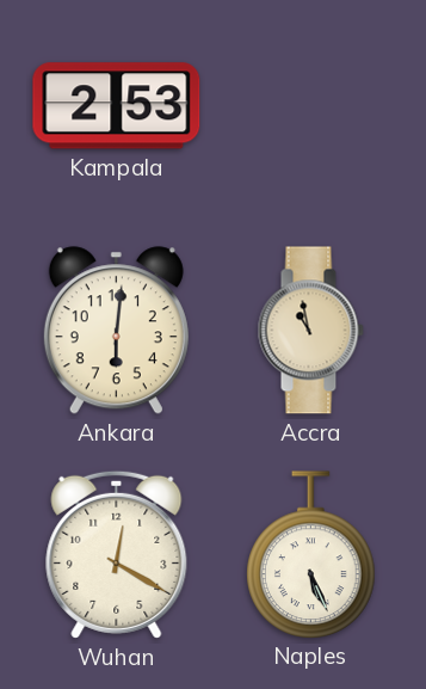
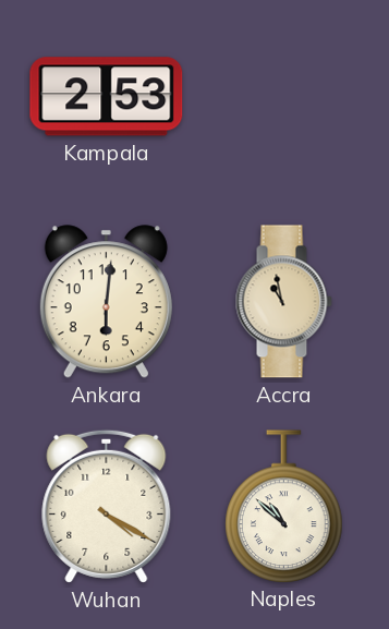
Wuhan: 12:20 -> 4:20
Naples: 5:26 -> 10:52
